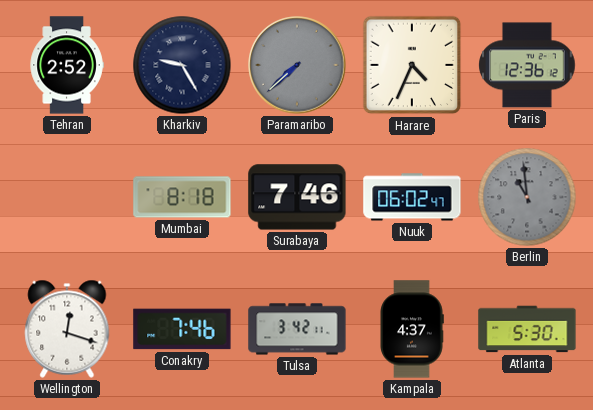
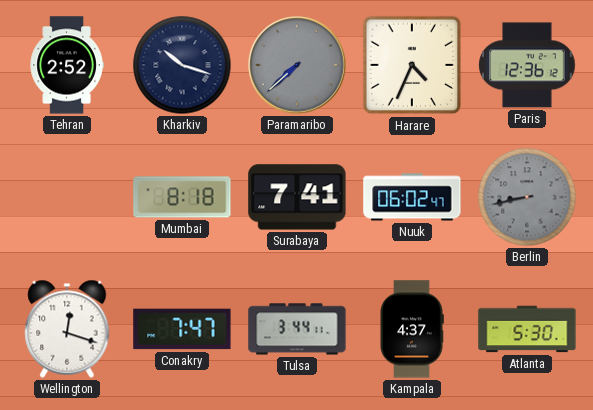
Kharkiv: 9:25 -> 10:18
Surabaya: 7:46 -> 7:41
Berlin: 10:59 -> 8:43
Conakry: 7:46 -> 7:47
Tulsa: 3:42 -> 3:44
